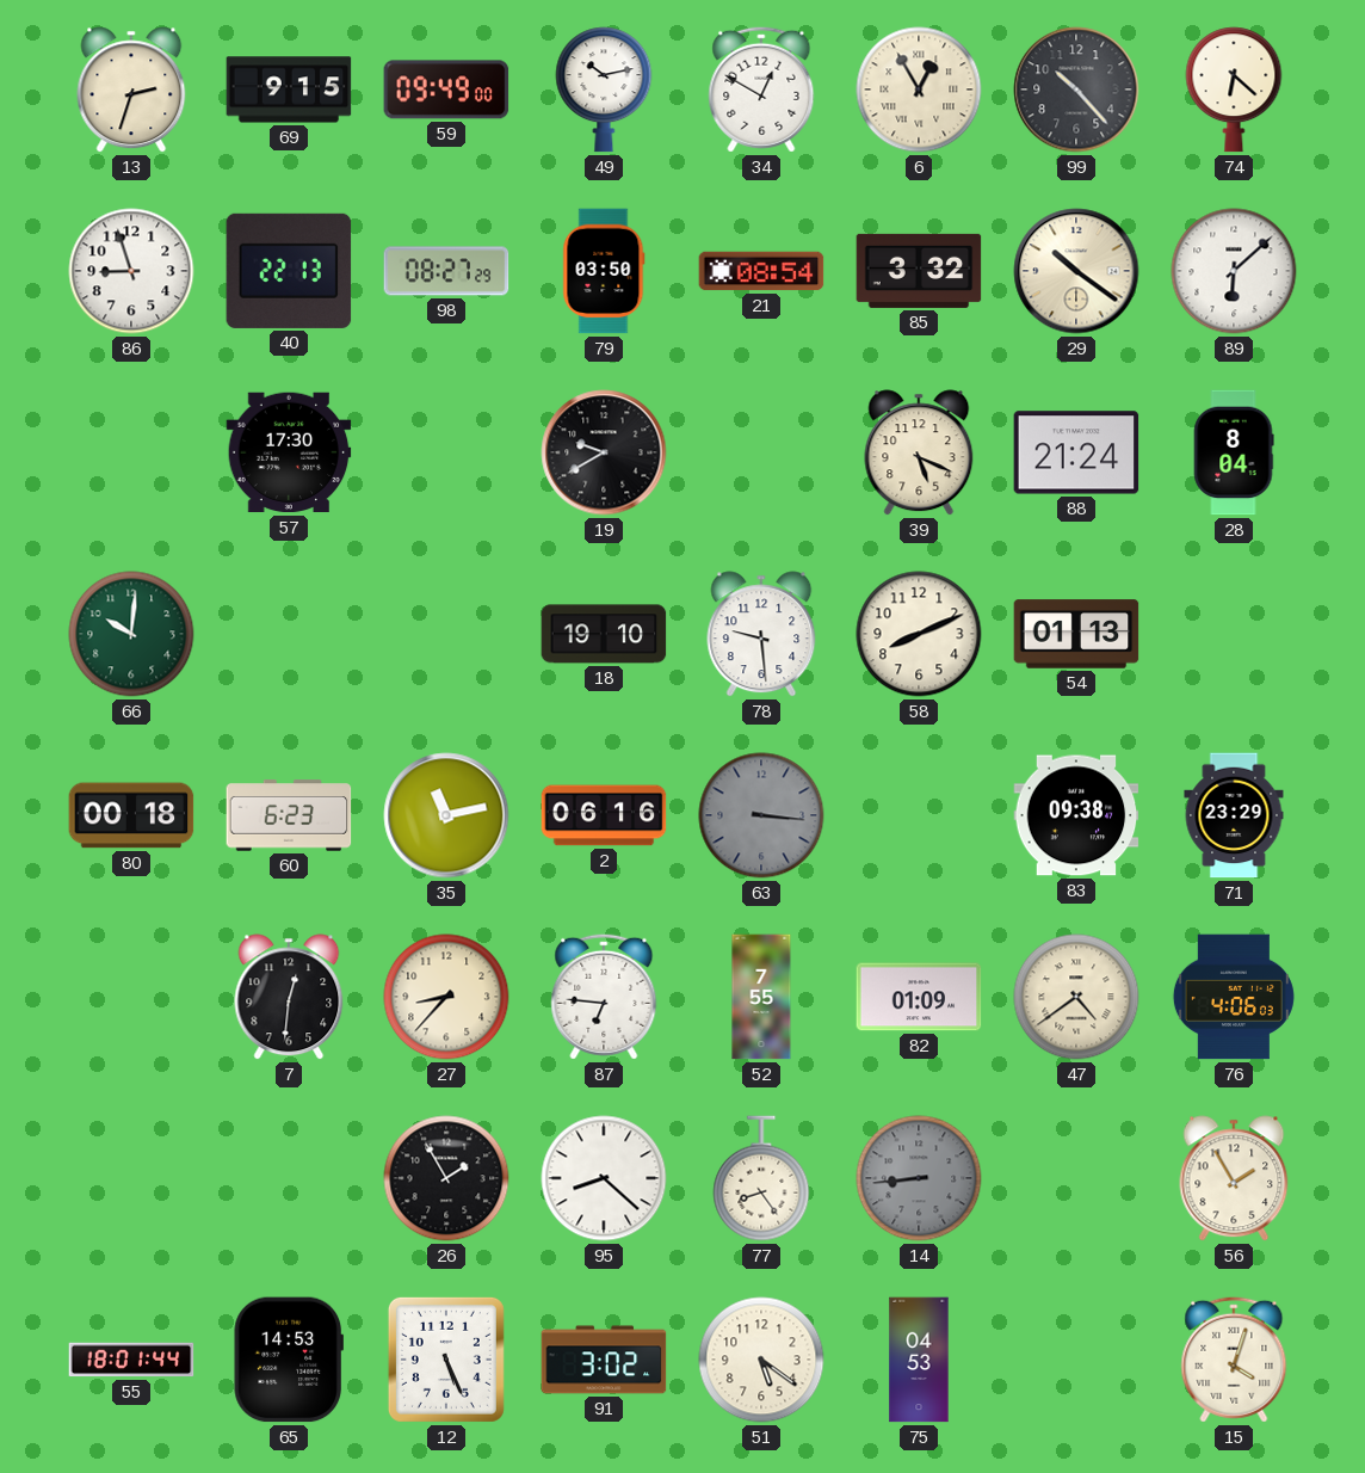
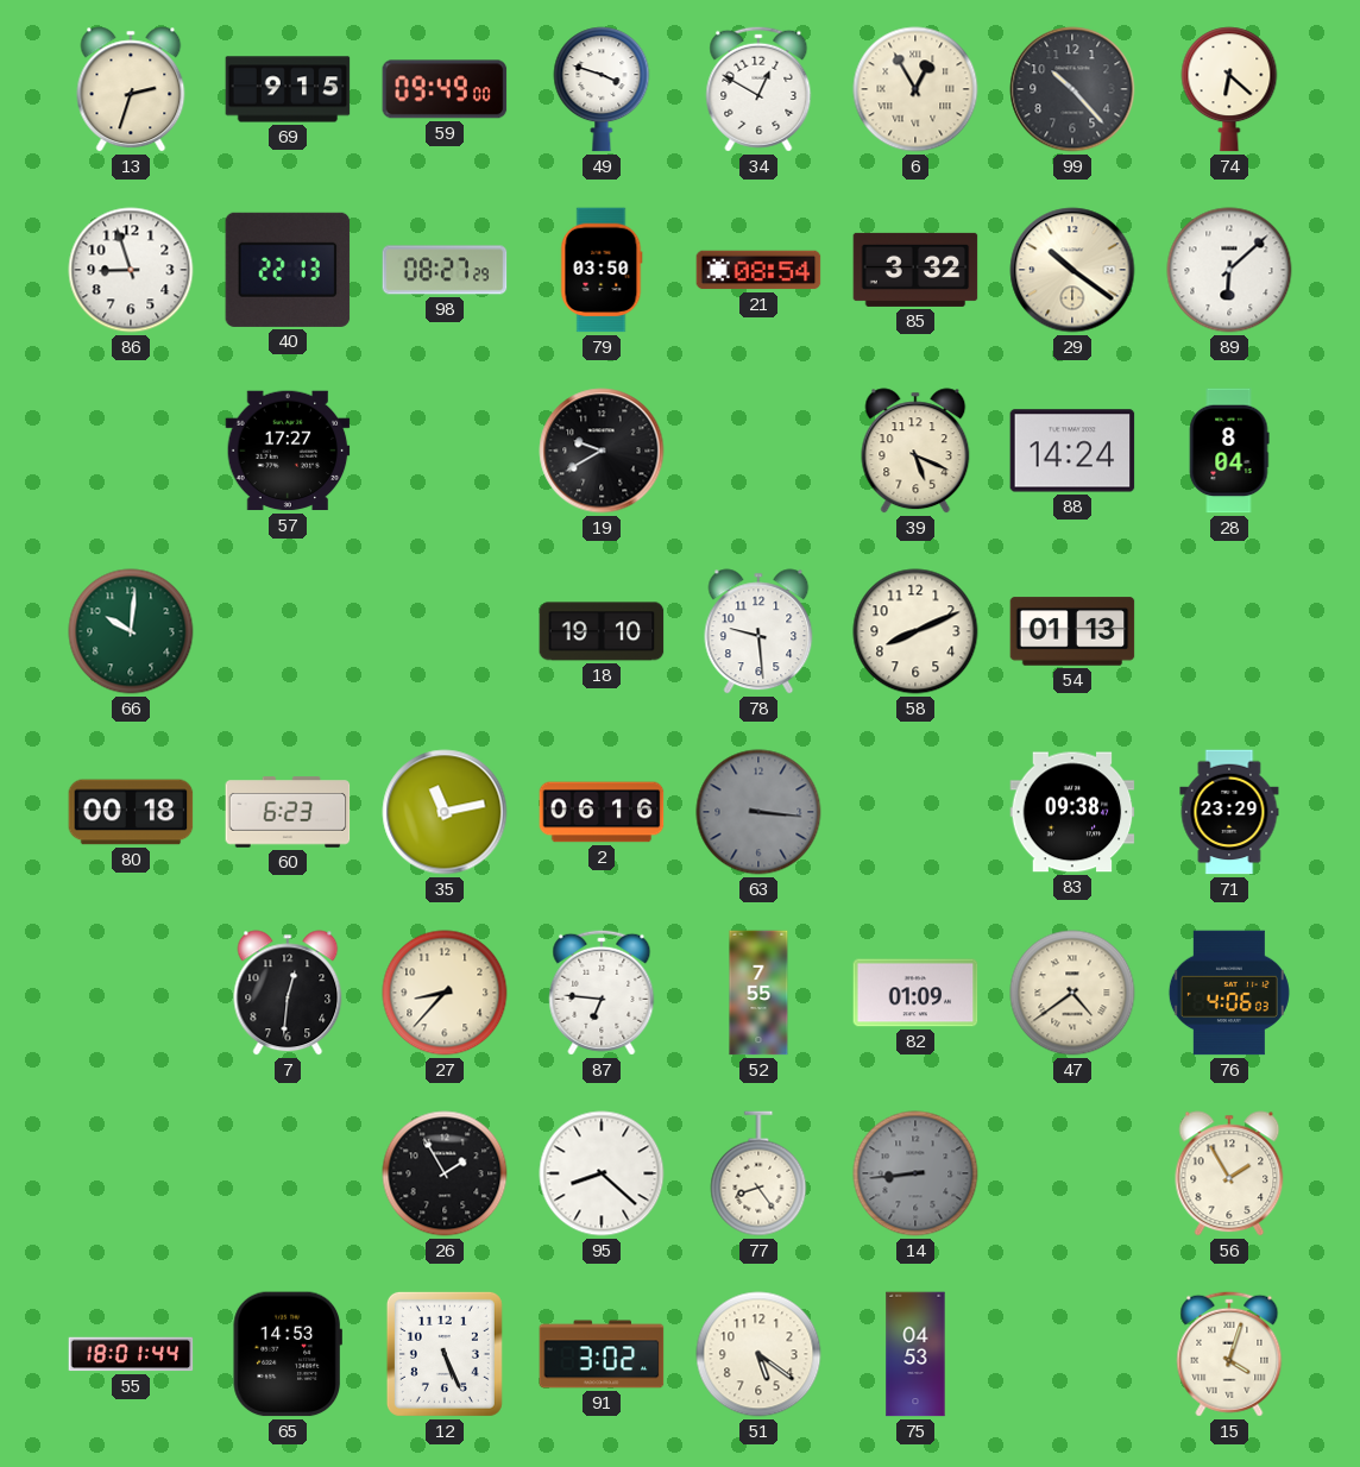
49: 10:13 -> 3:48
57: 17:30 -> 17:27
88: 21:24 -> 14:24
